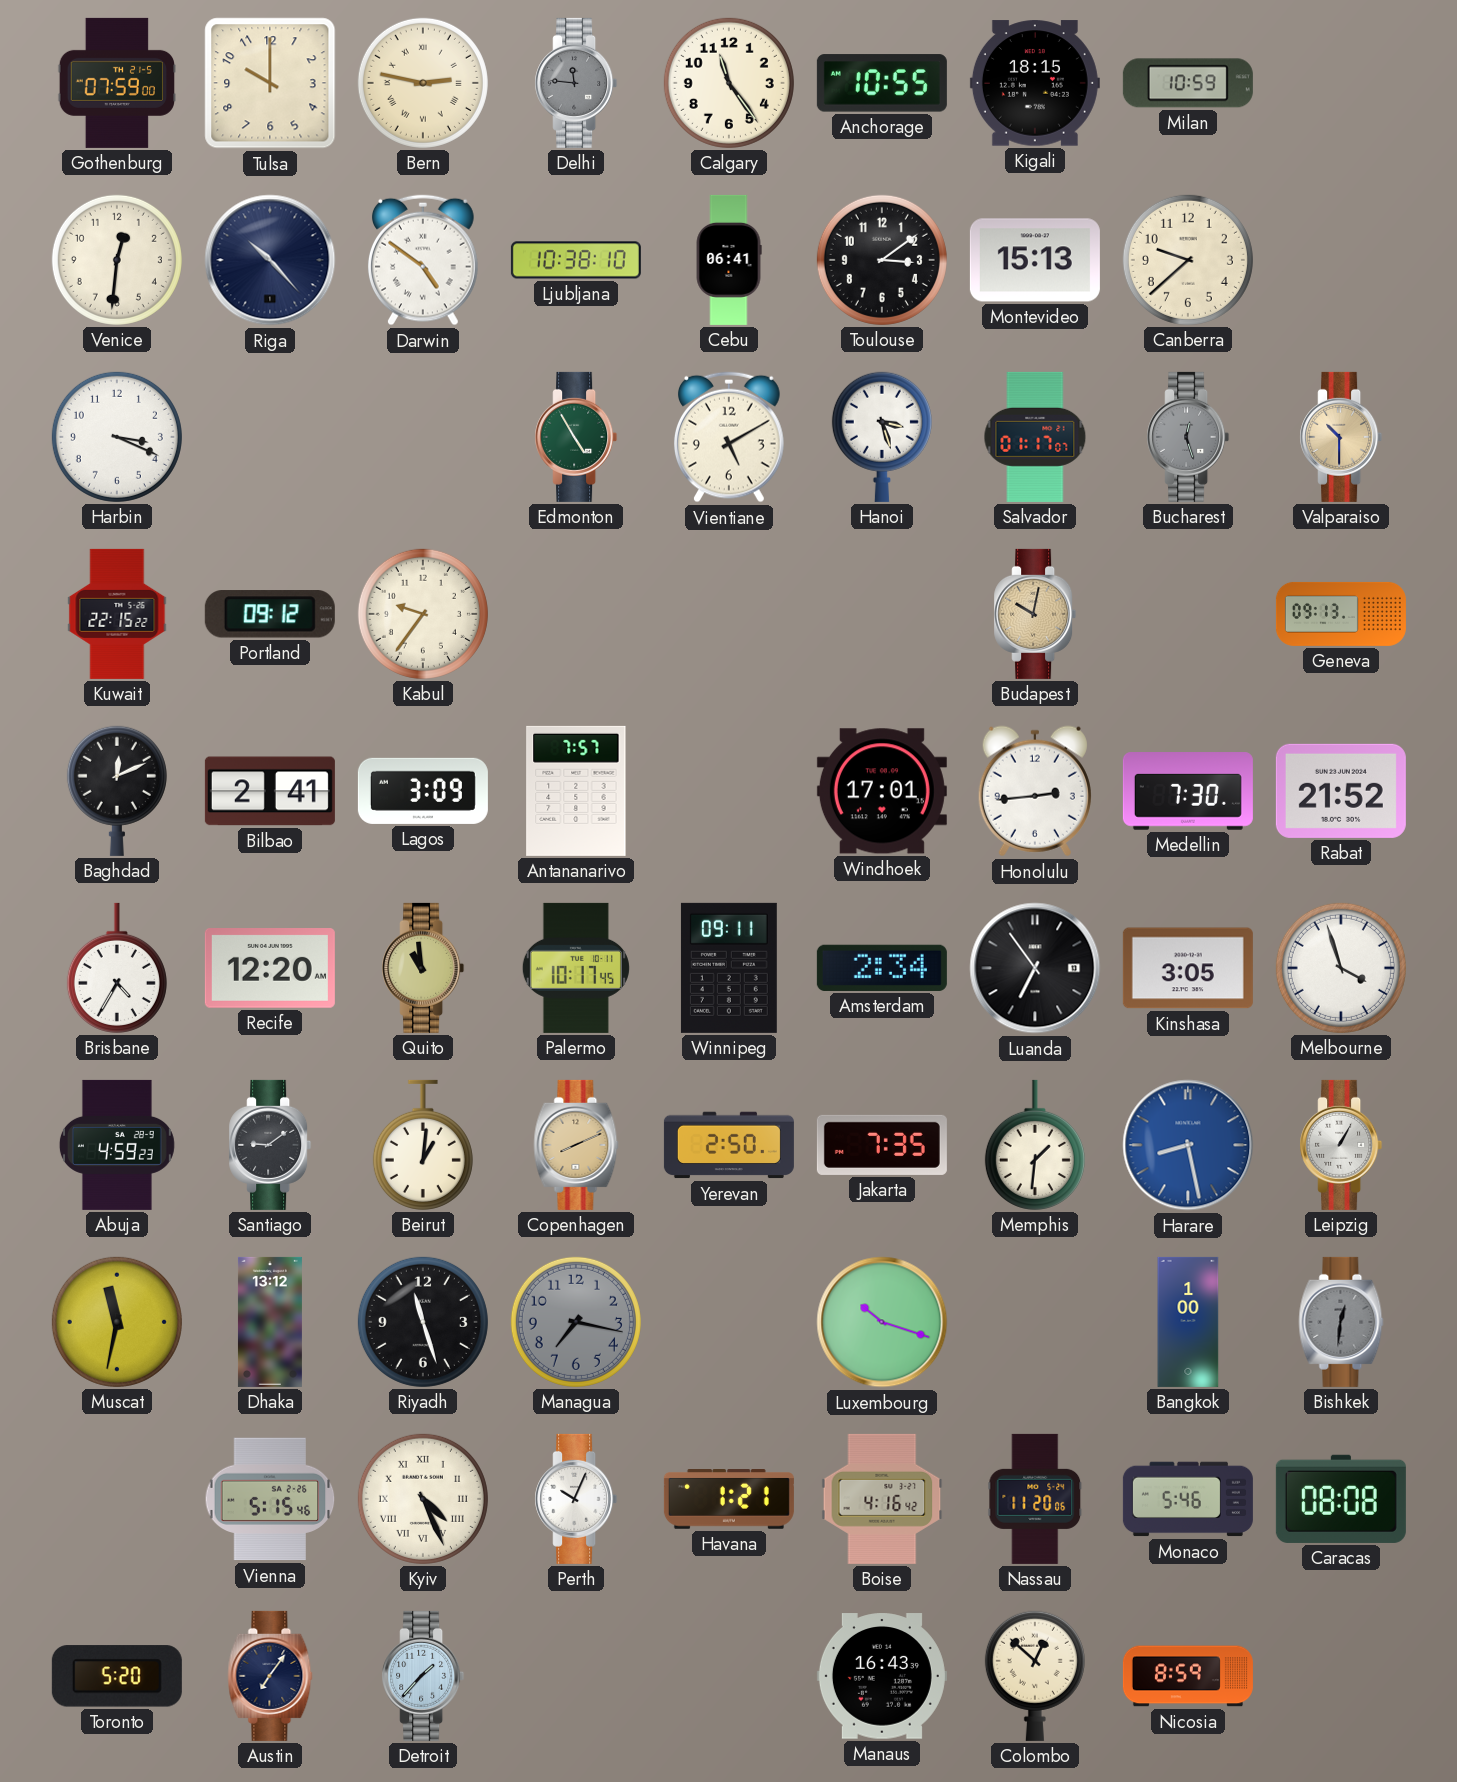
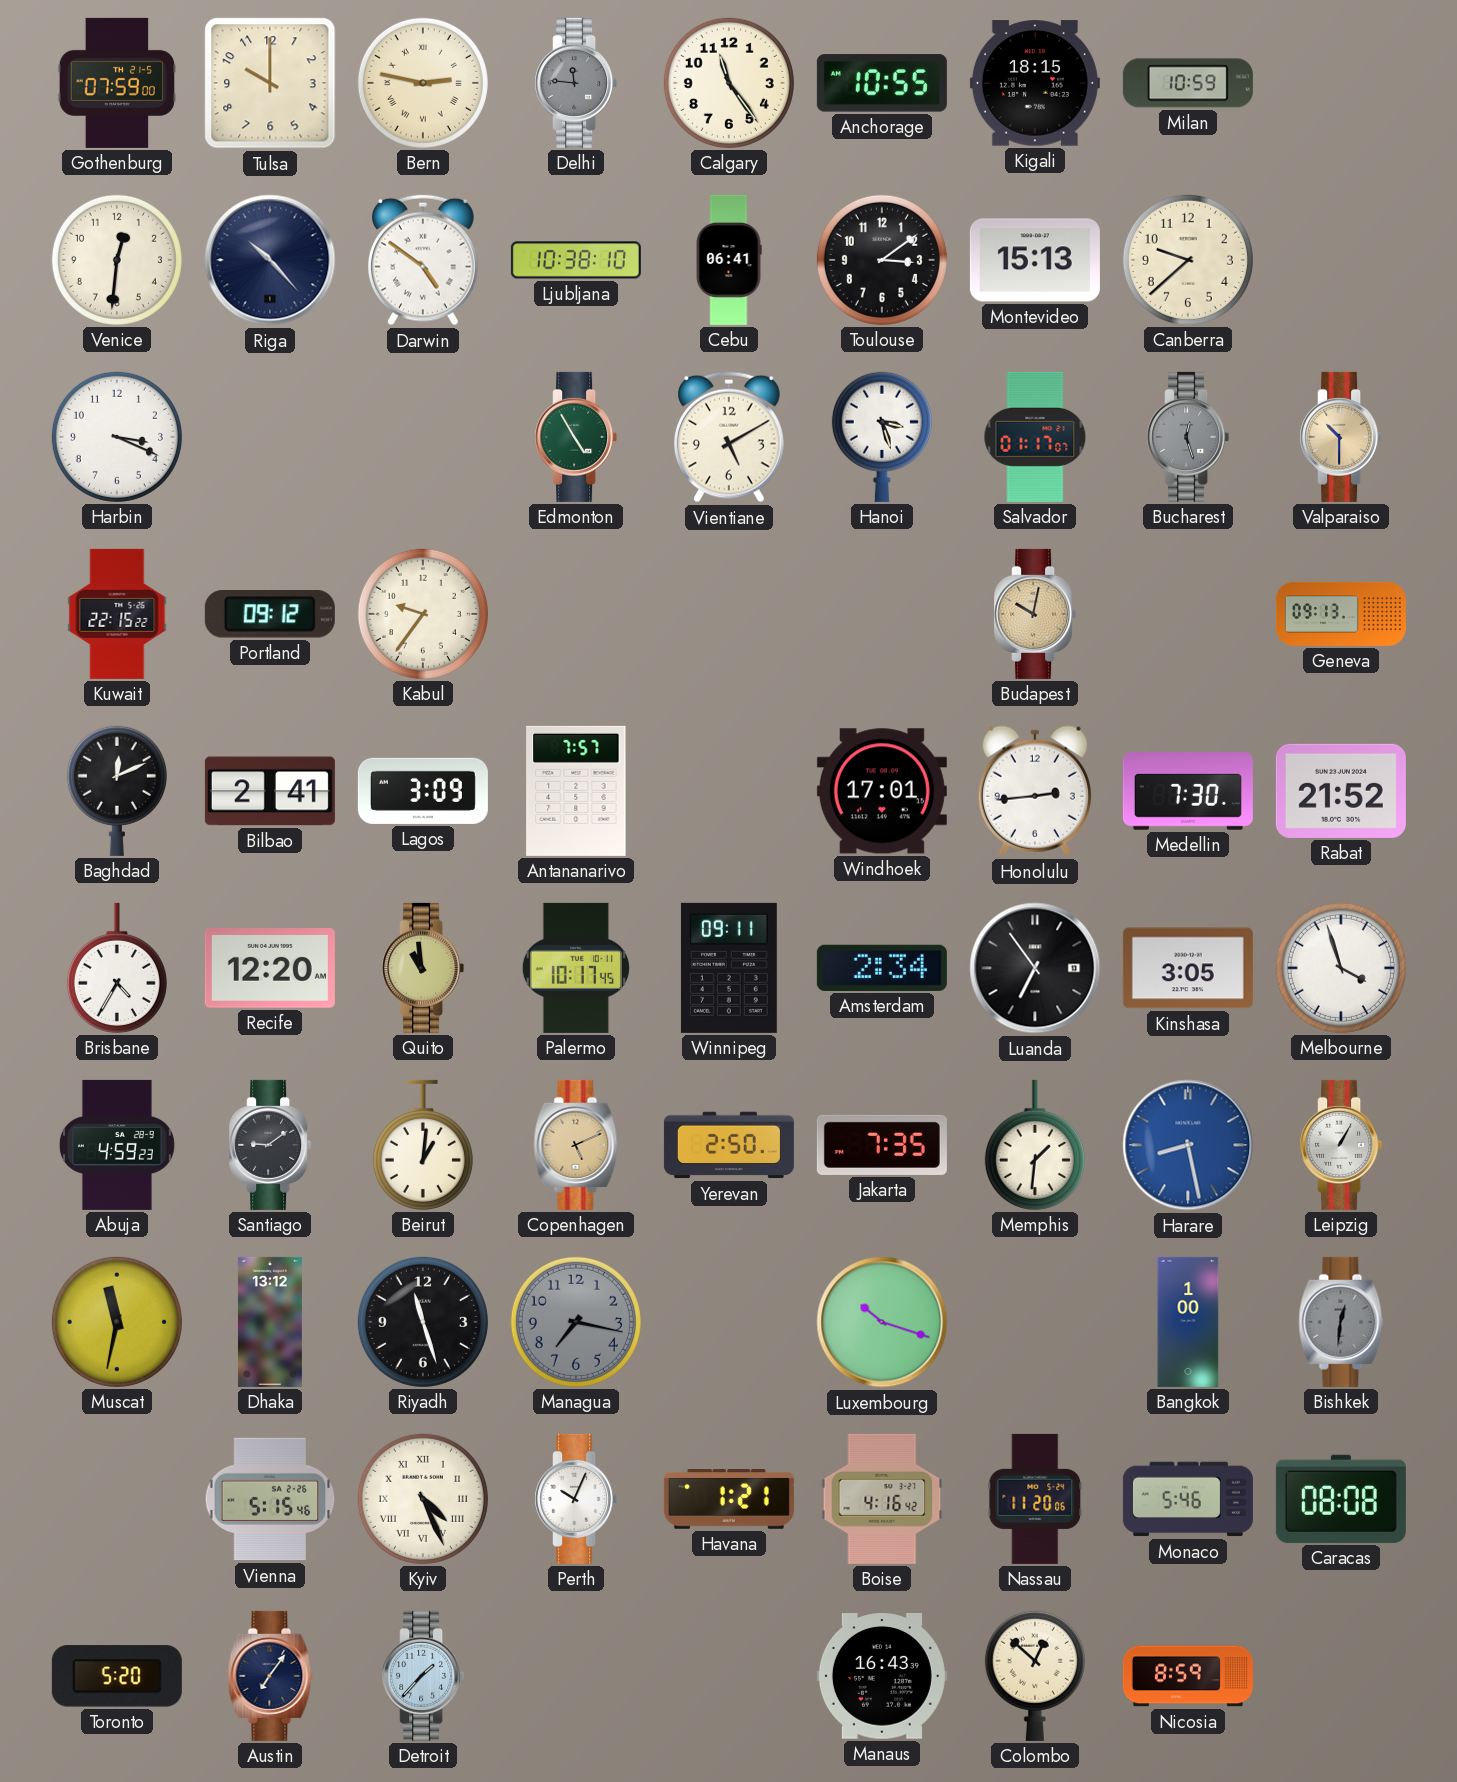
Copenhagen: 8:11 -> 5:11
